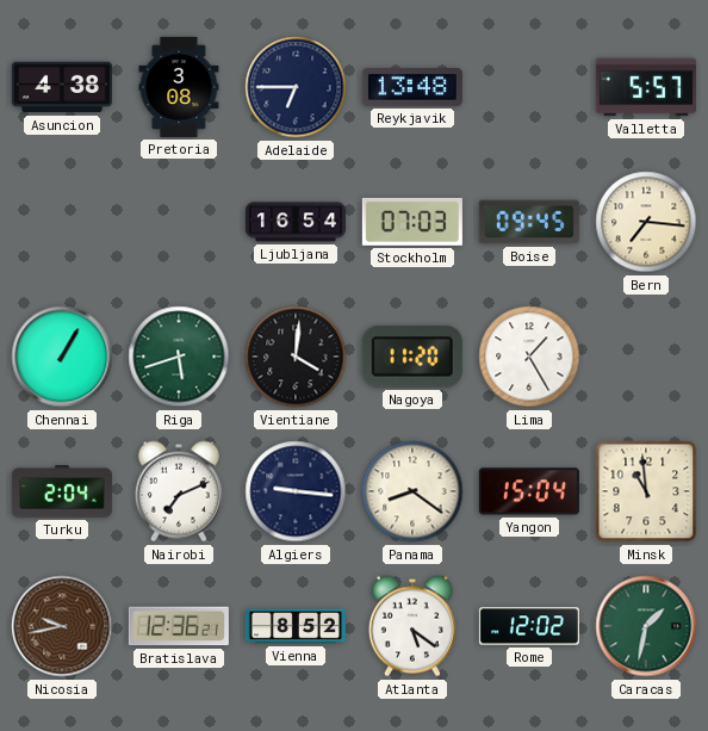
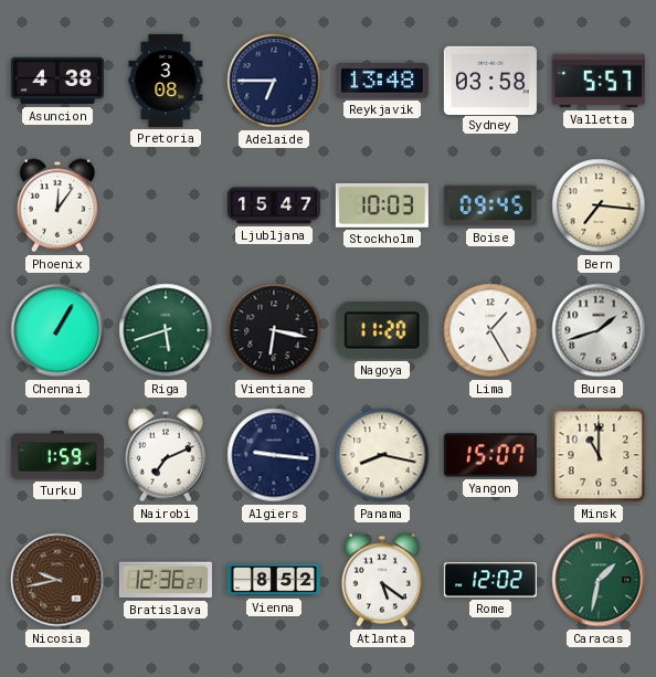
Sydney: none -> 03:58
Phoenix: none -> 12:06
Ljubljana: 16:54 -> 15:47
Stockholm: 07:03 -> 10:03
Vientiane: 4:01 -> 6:17
Bursa: none -> 1:42
Turku: 2:04 -> 1:59
Panama: 8:21 -> 8:17
Yangon: 15:04 -> 15:07
Minsk: 10:59 -> 11:00
